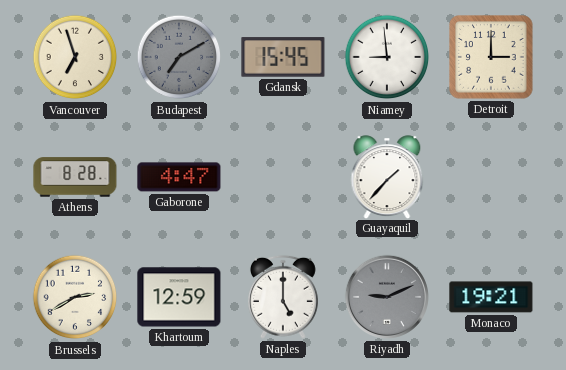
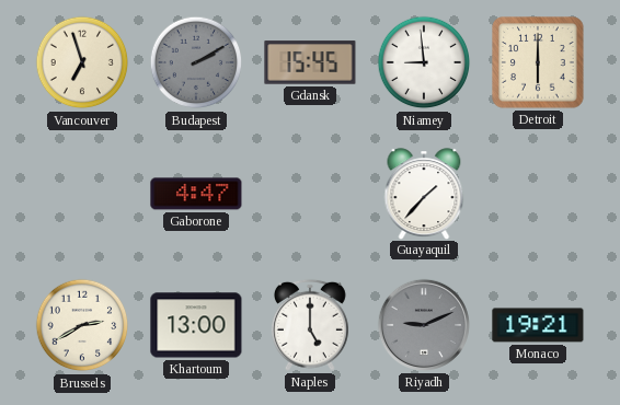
Budapest: 7:10 -> 2:10
Detroit: 3:00 -> 6:00
Athens: 8:28 -> none
Khartoum: 12:59 -> 13:00
